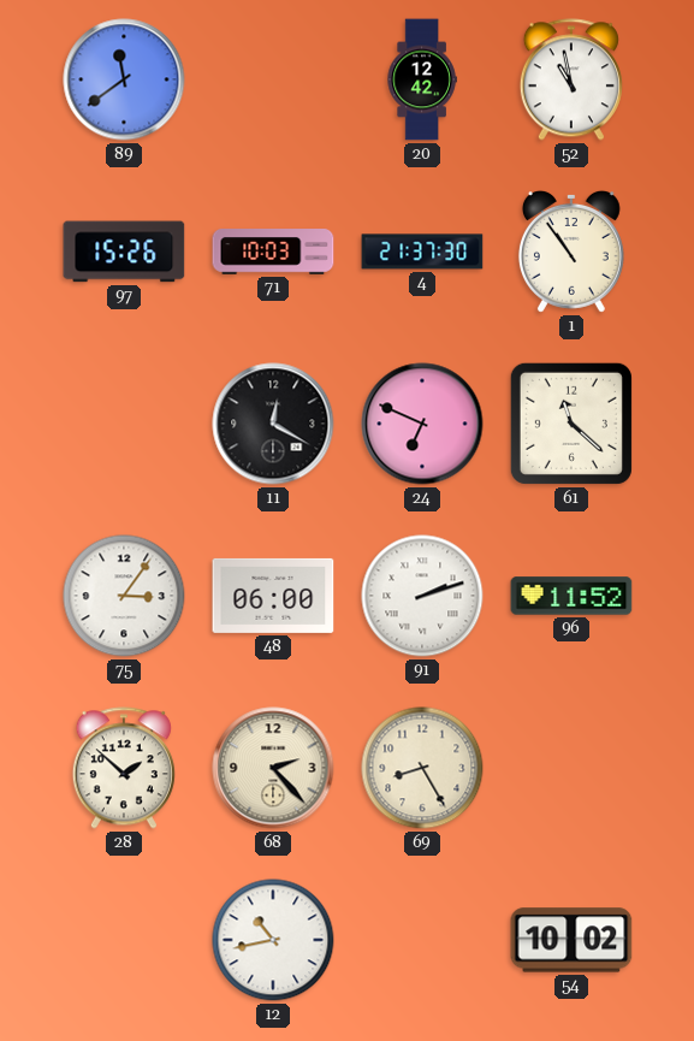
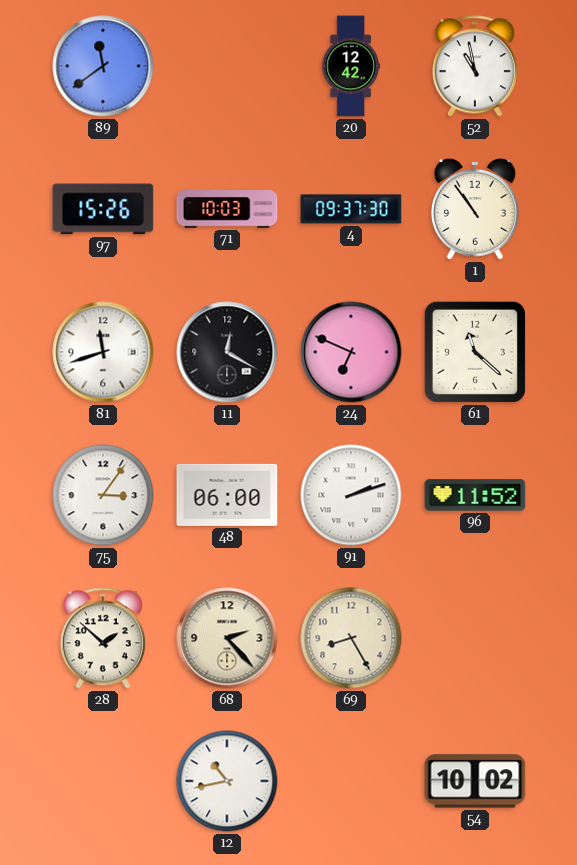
4: 21:37 -> 09:37
81: none -> 11:42
